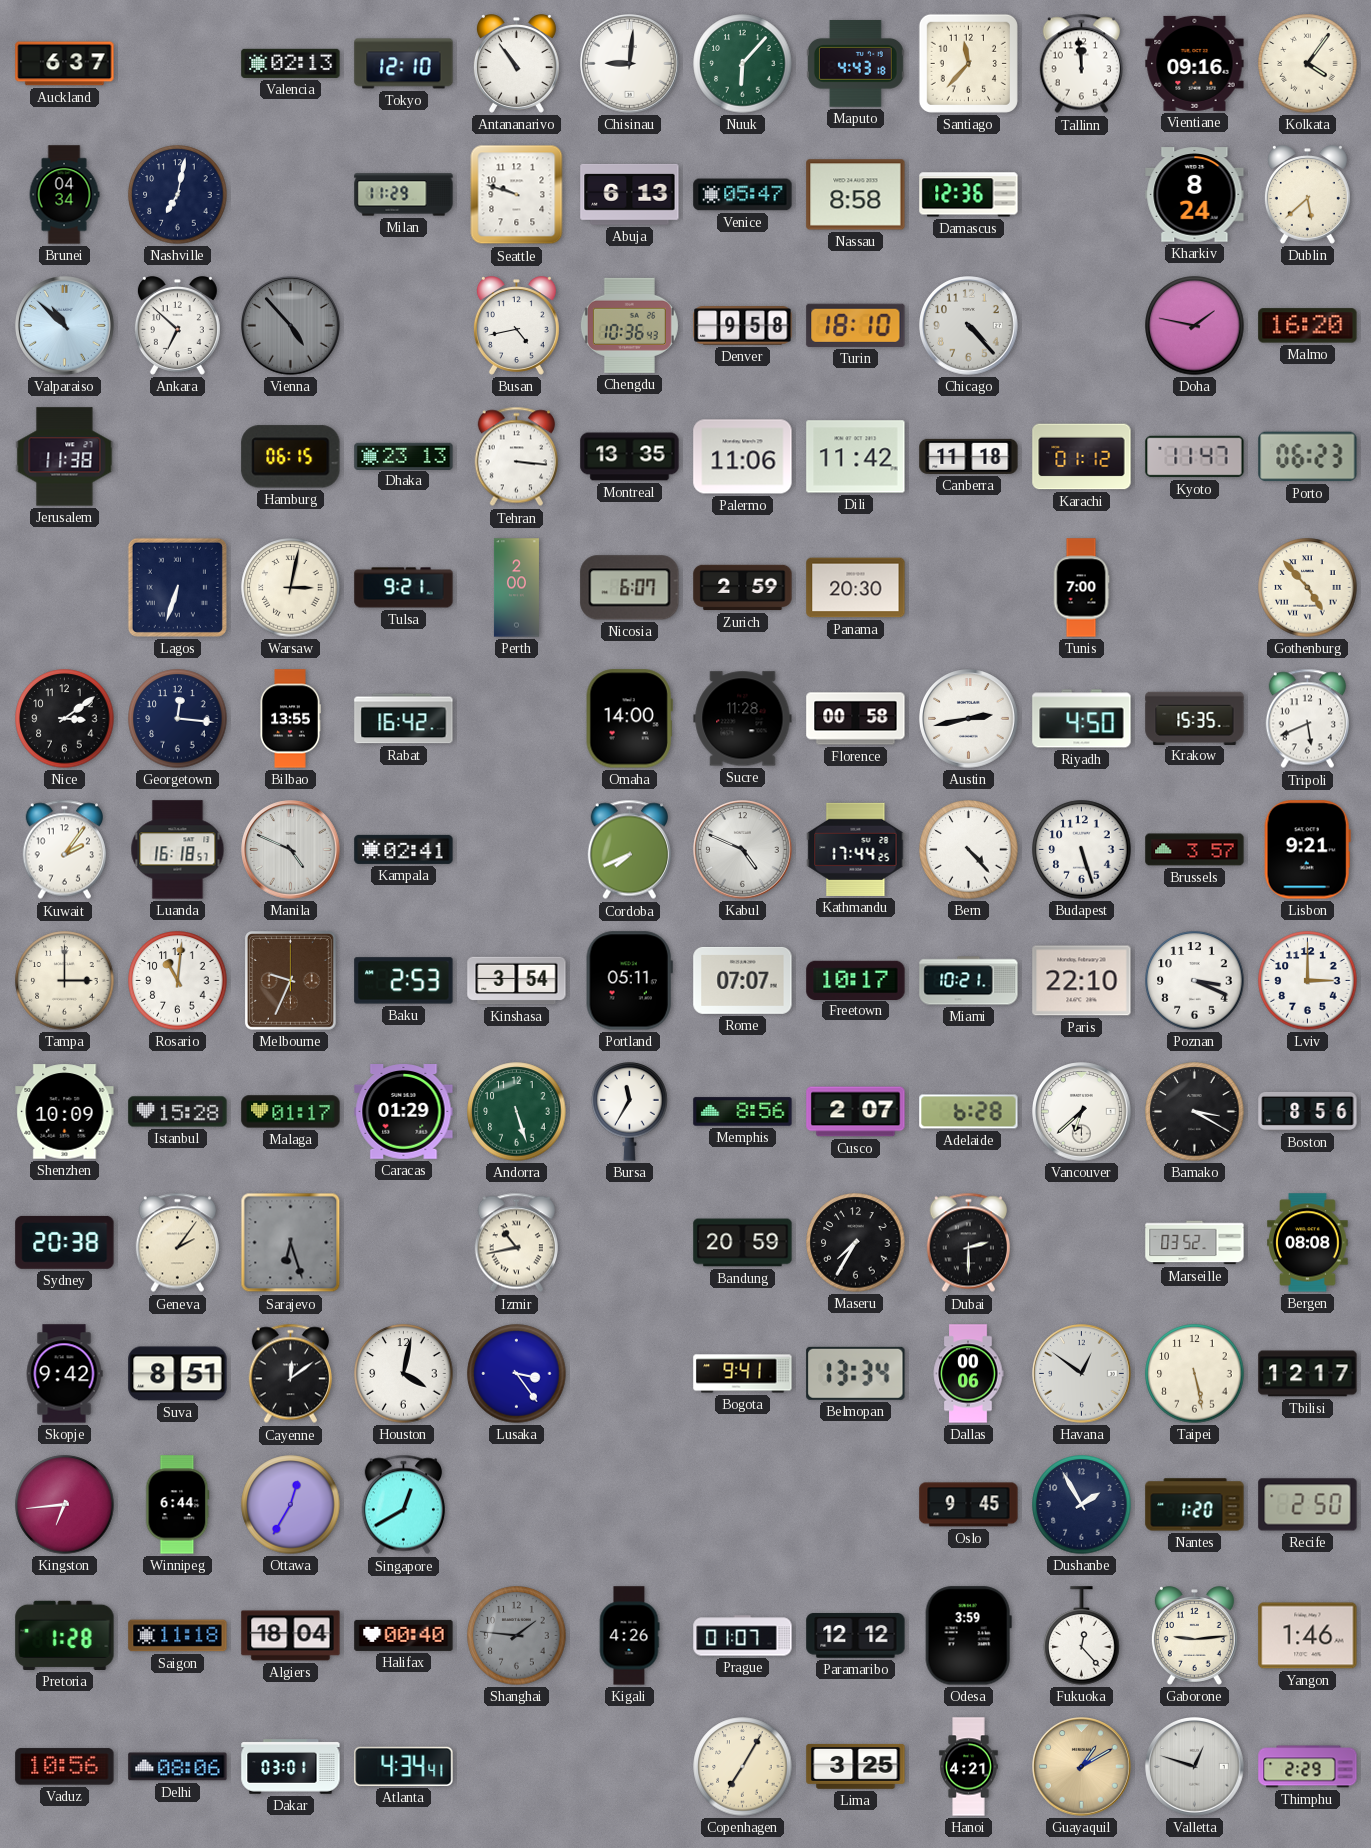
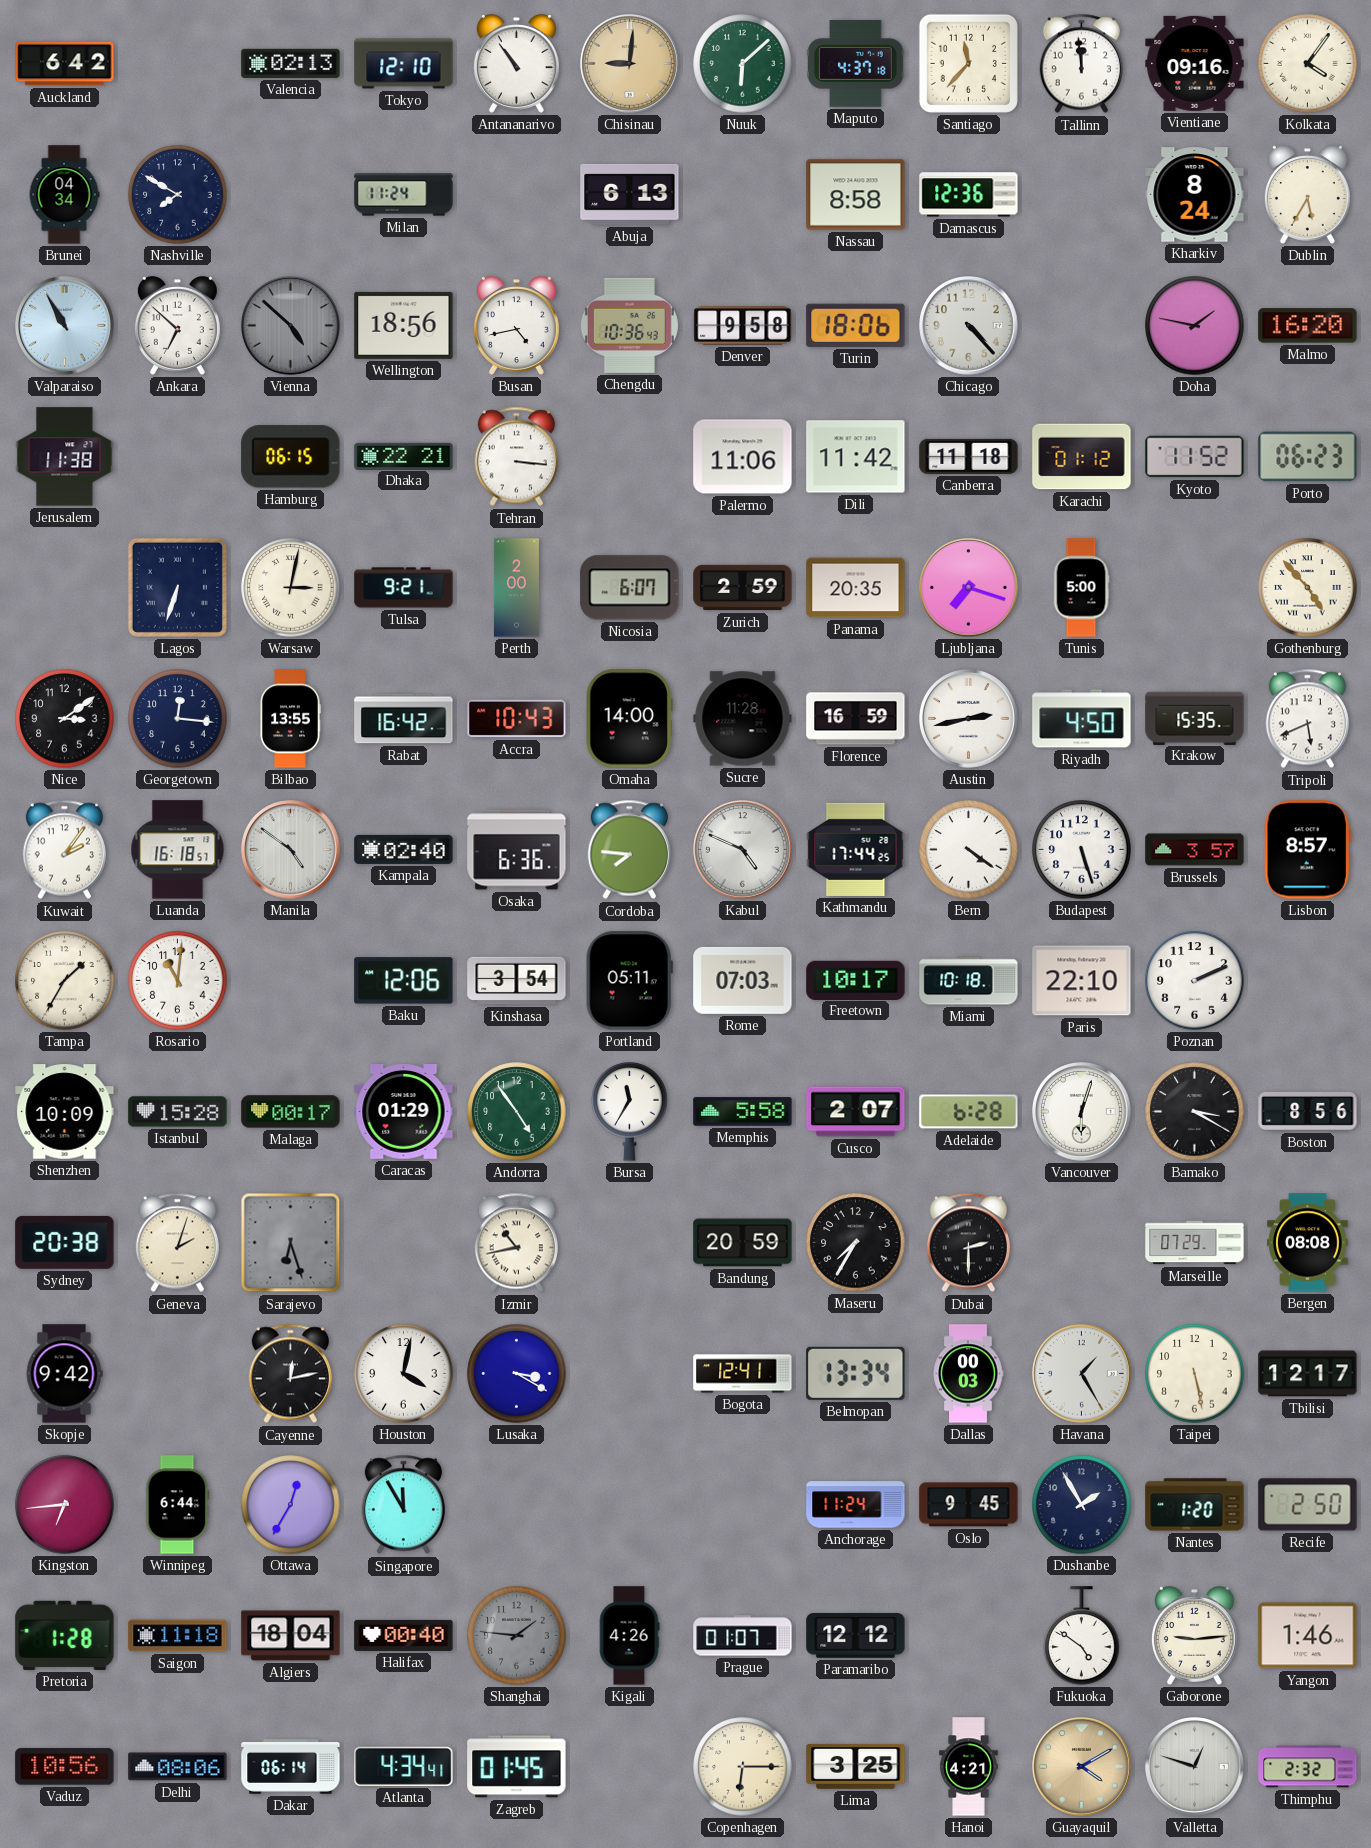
Auckland: 6:37 -> 6:42
Chisinau dial: white -> champagne
Nuuk: 6:07 -> 6:08
Maputo: 4:43 -> 4:37
Nashville: 7:02 -> 7:50
Milan: 11:29 -> 11:24
Seattle: 9:48 -> none
Venice: 05:47 -> none
Dublin: 5:38 -> 5:35
Valparaiso: 10:52 -> 10:55
Vienna: 4:53 -> 4:52
Wellington: none -> 18:56
Turin: 18:10 -> 18:06
Dhaka: 23:13 -> 22:21
Montreal: 13:35 -> none
Kyoto: 11:47 -> 11:52
Panama: 20:30 -> 20:35
Ljubljana: none -> 7:18
Tunis: 7:00 -> 5:00
Accra: none -> 10:43
Florence: 00:58 -> 16:59
Manila: 4:49 -> 4:51
Kampala: 02:41 -> 02:40
Osaka: none -> 6:36
Cordoba: 7:41 -> 7:46
Bern: 4:23 -> 4:21
Lisbon: 9:21 -> 8:57
Tampa: 3:00 -> 1:35
Melbourne: 9:34 -> none
Baku: 2:53 -> 12:06
Rome: 07:07 -> 07:03
Miami: 10:21 -> 10:18
Poznan: 3:19 -> 2:11
Lviv: 3:00 -> none
Malaga: 01:17 -> 00:17
Andorra: 5:27 -> 4:54
Memphis: 8:56 -> 5:58
Vancouver: 6:38 -> 6:03
Geneva: 2:06 -> 2:03
Marseille: 03:52 -> 07:29
Suva: 8:51 -> none
Cayenne: 12:09 -> 12:13
Lusaka: 3:24 -> 3:20
Bogota: 9:41 -> 12:41
Dallas: 00:06 -> 00:03
Havana: 12:51 -> 1:25
Singapore: 12:40 -> 11:55
Anchorage: none -> 11:24
Odesa: 3:59 -> none
Fukuoka: 12:23 -> 4:51
Dakar: 03:01 -> 06:14
Zagreb: none -> 01:45
Copenhagen: 7:05 -> 6:15
Guayaquil: 1:10 -> 4:10
Thimphu: 2:29 -> 2:32
